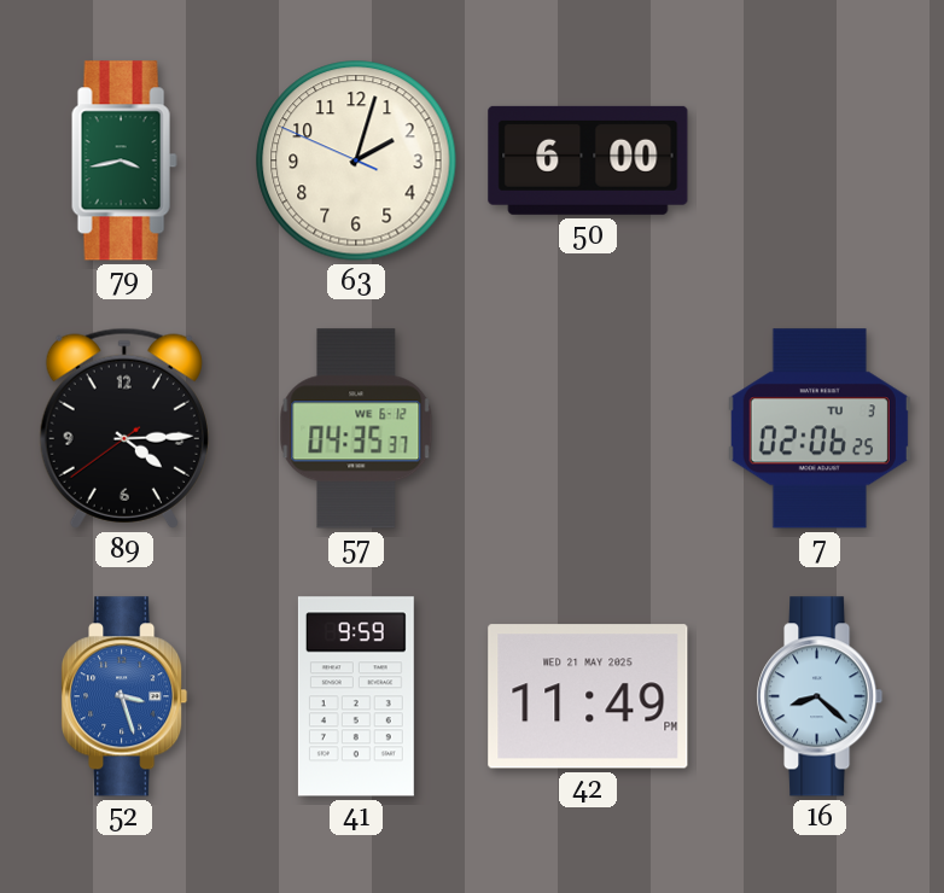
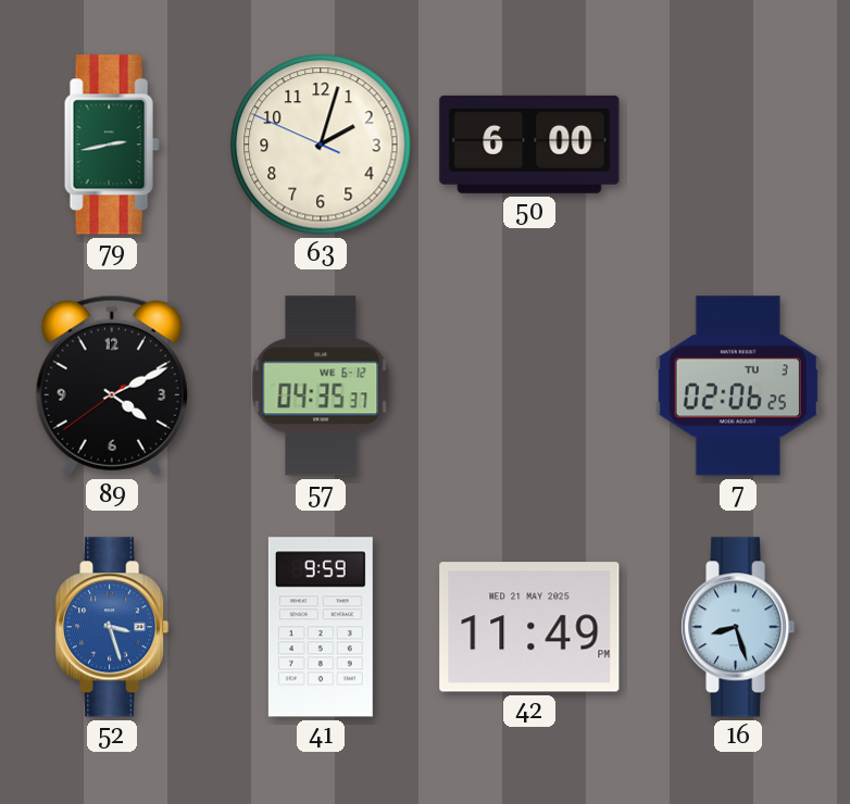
79: 3:43 -> 2:43
89: 4:14 -> 4:10
16: 8:22 -> 8:27
